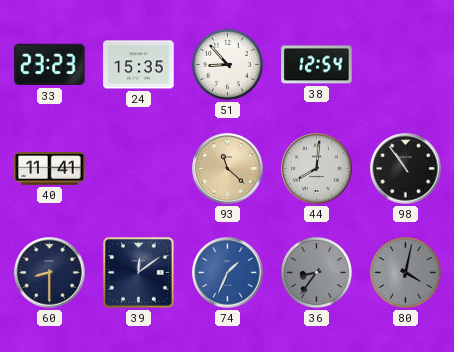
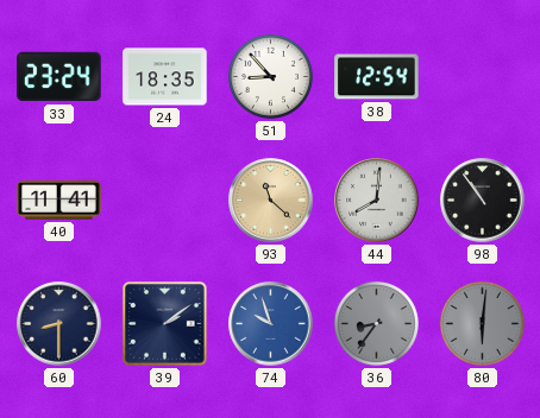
33: 23:23 -> 23:24
24: 15:35 -> 18:35
39: 12:09 -> 2:09
74: 1:34 -> 9:57
80: 4:02 -> 6:01
